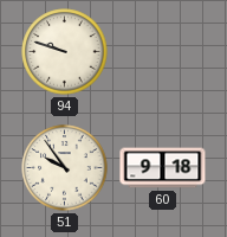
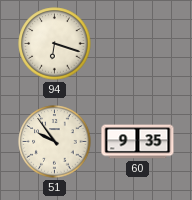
94: 9:48 -> 6:18
60: 9:18 -> 9:35
